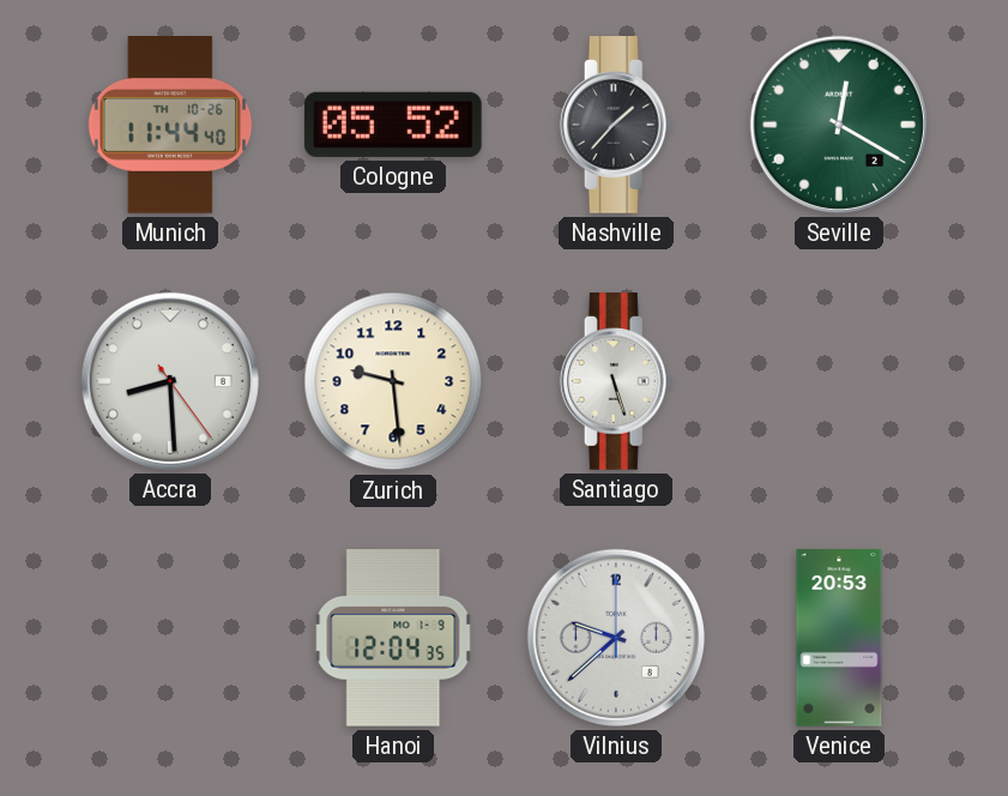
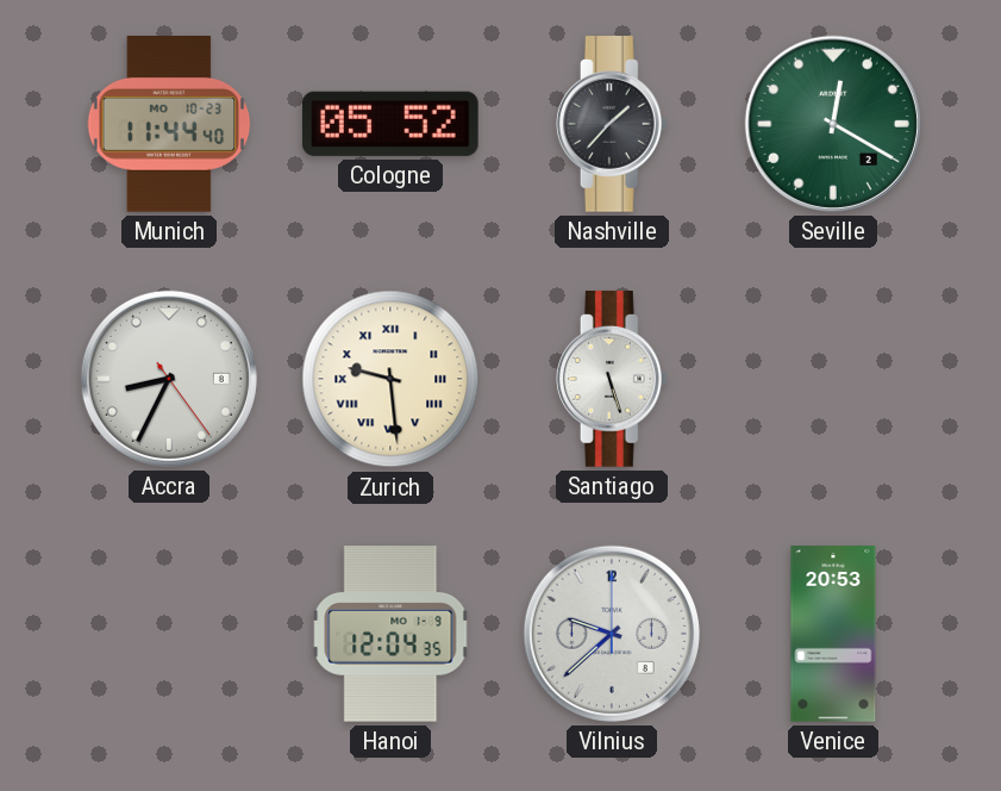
Munich date: TH 10-26 -> MO 10-23
Accra: 8:29 -> 8:34
Zurich numerals: Arabic -> Roman
